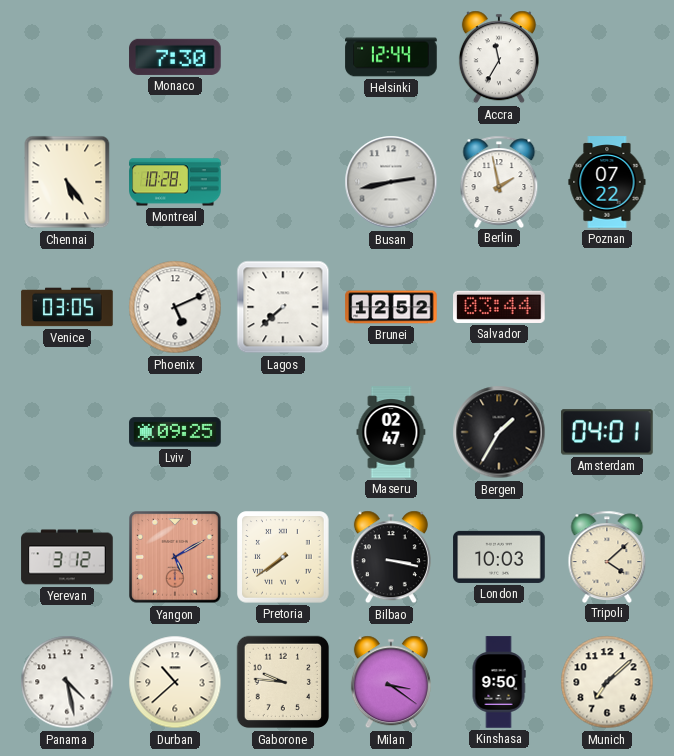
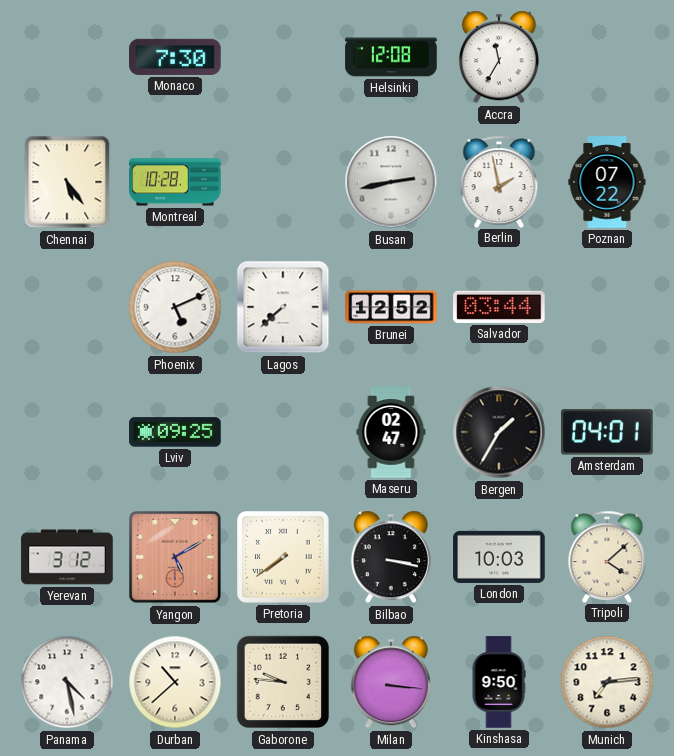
Helsinki: 12:44 -> 12:08
Venice: 03:05 -> none
Milan: 3:21 -> 3:16
Munich: 7:08 -> 7:14
